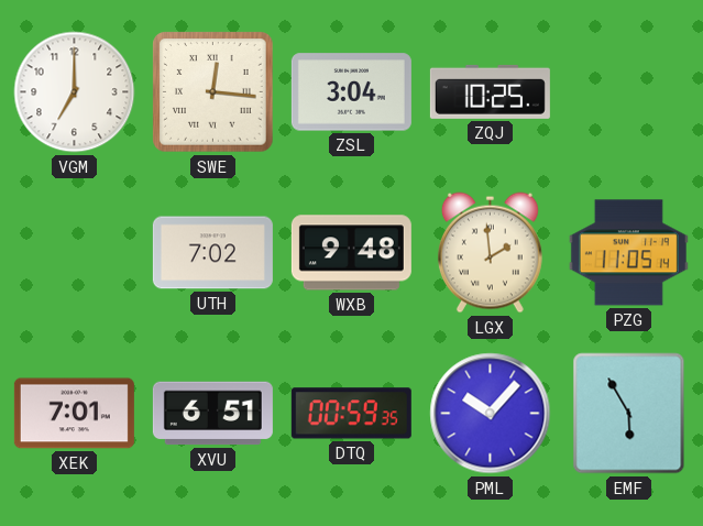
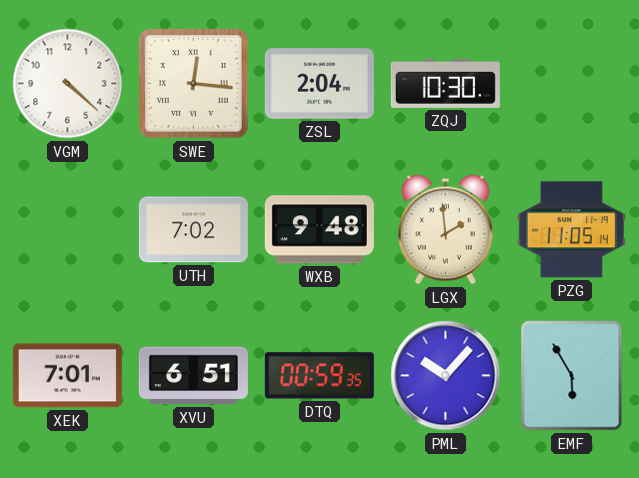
VGM: 7:00 -> 4:22
ZSL: 3:04 -> 2:04
ZQJ: 10:25 -> 10:30
